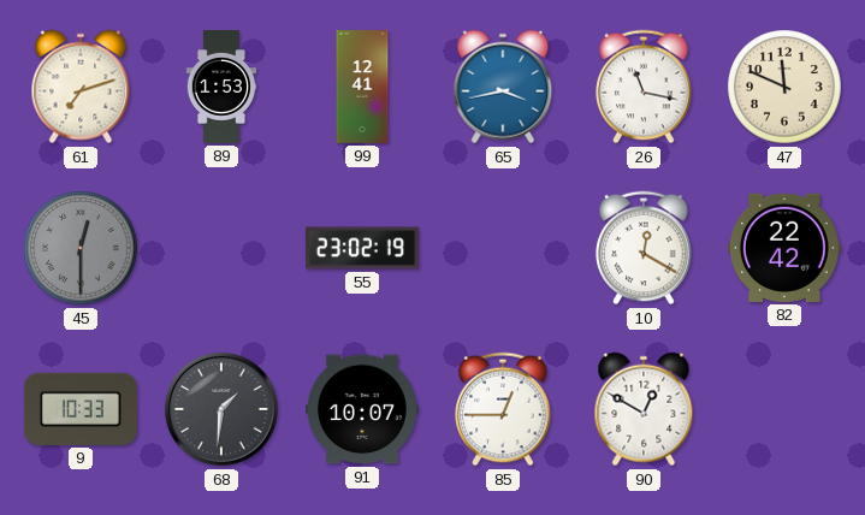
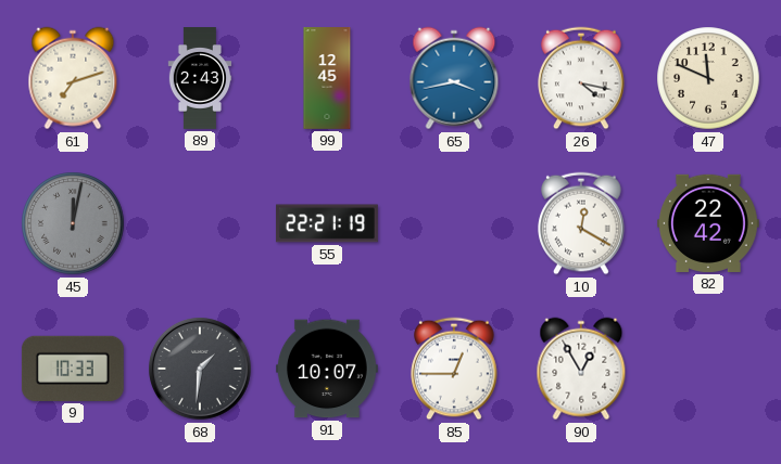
89: 1:53 -> 2:43
99: 12:41 -> 12:45
26: 11:17 -> 4:17
45: 12:30 -> 12:02
55: 23:02 -> 22:21
90: 12:50 -> 12:55
